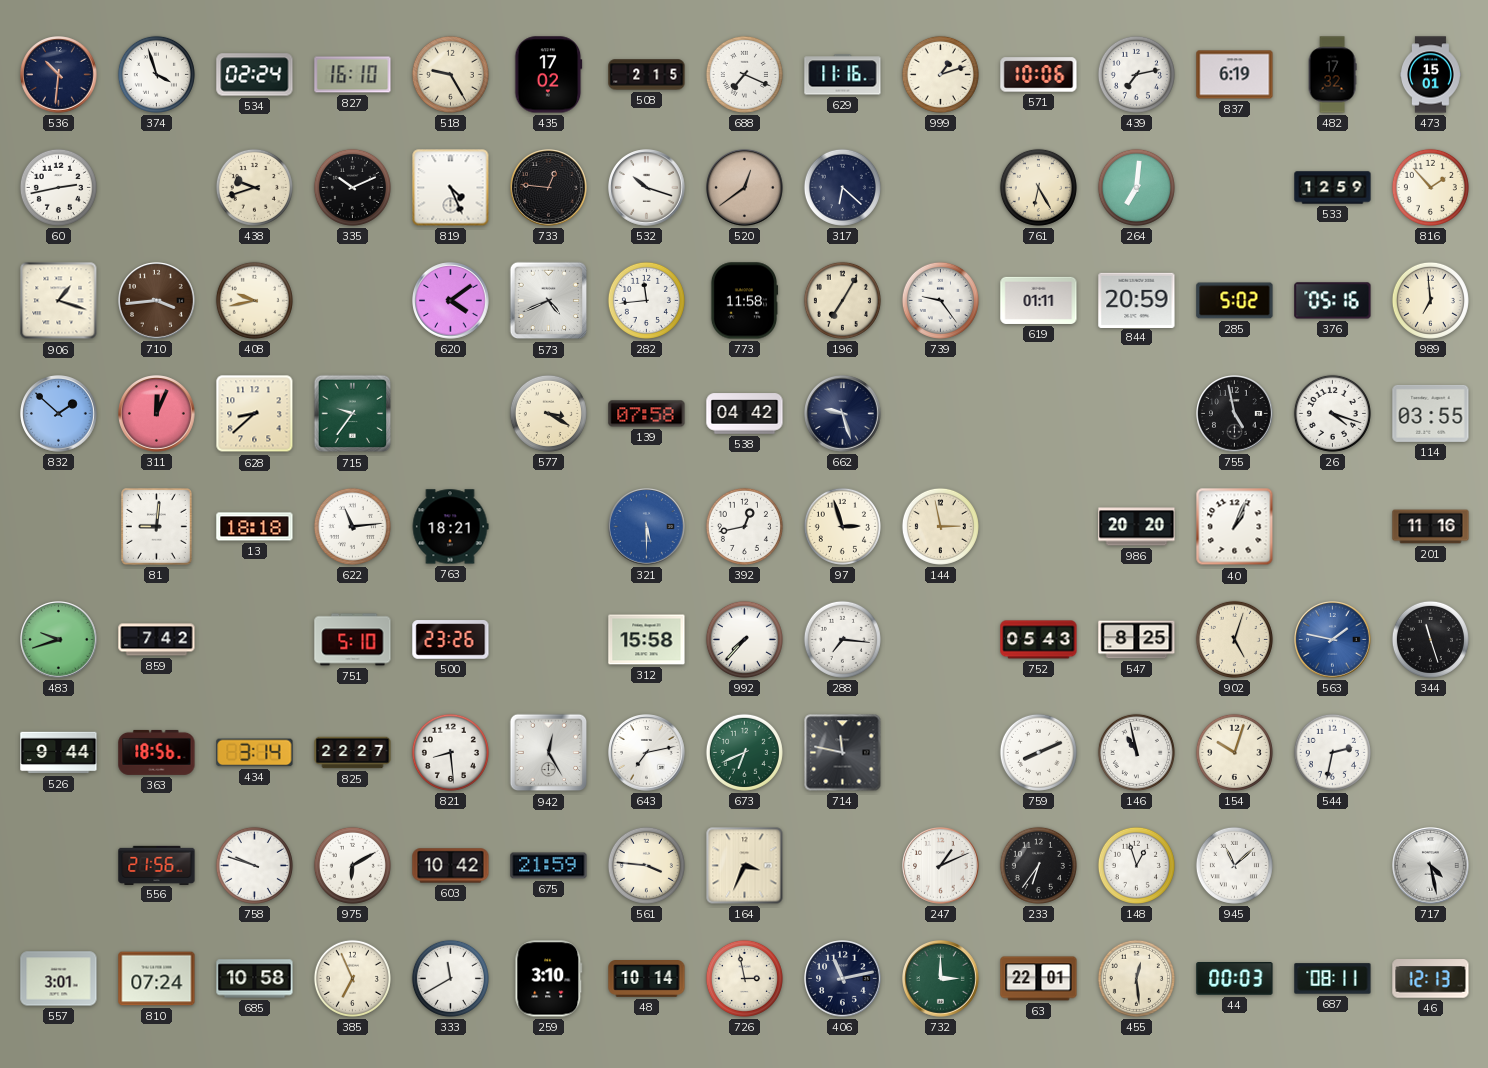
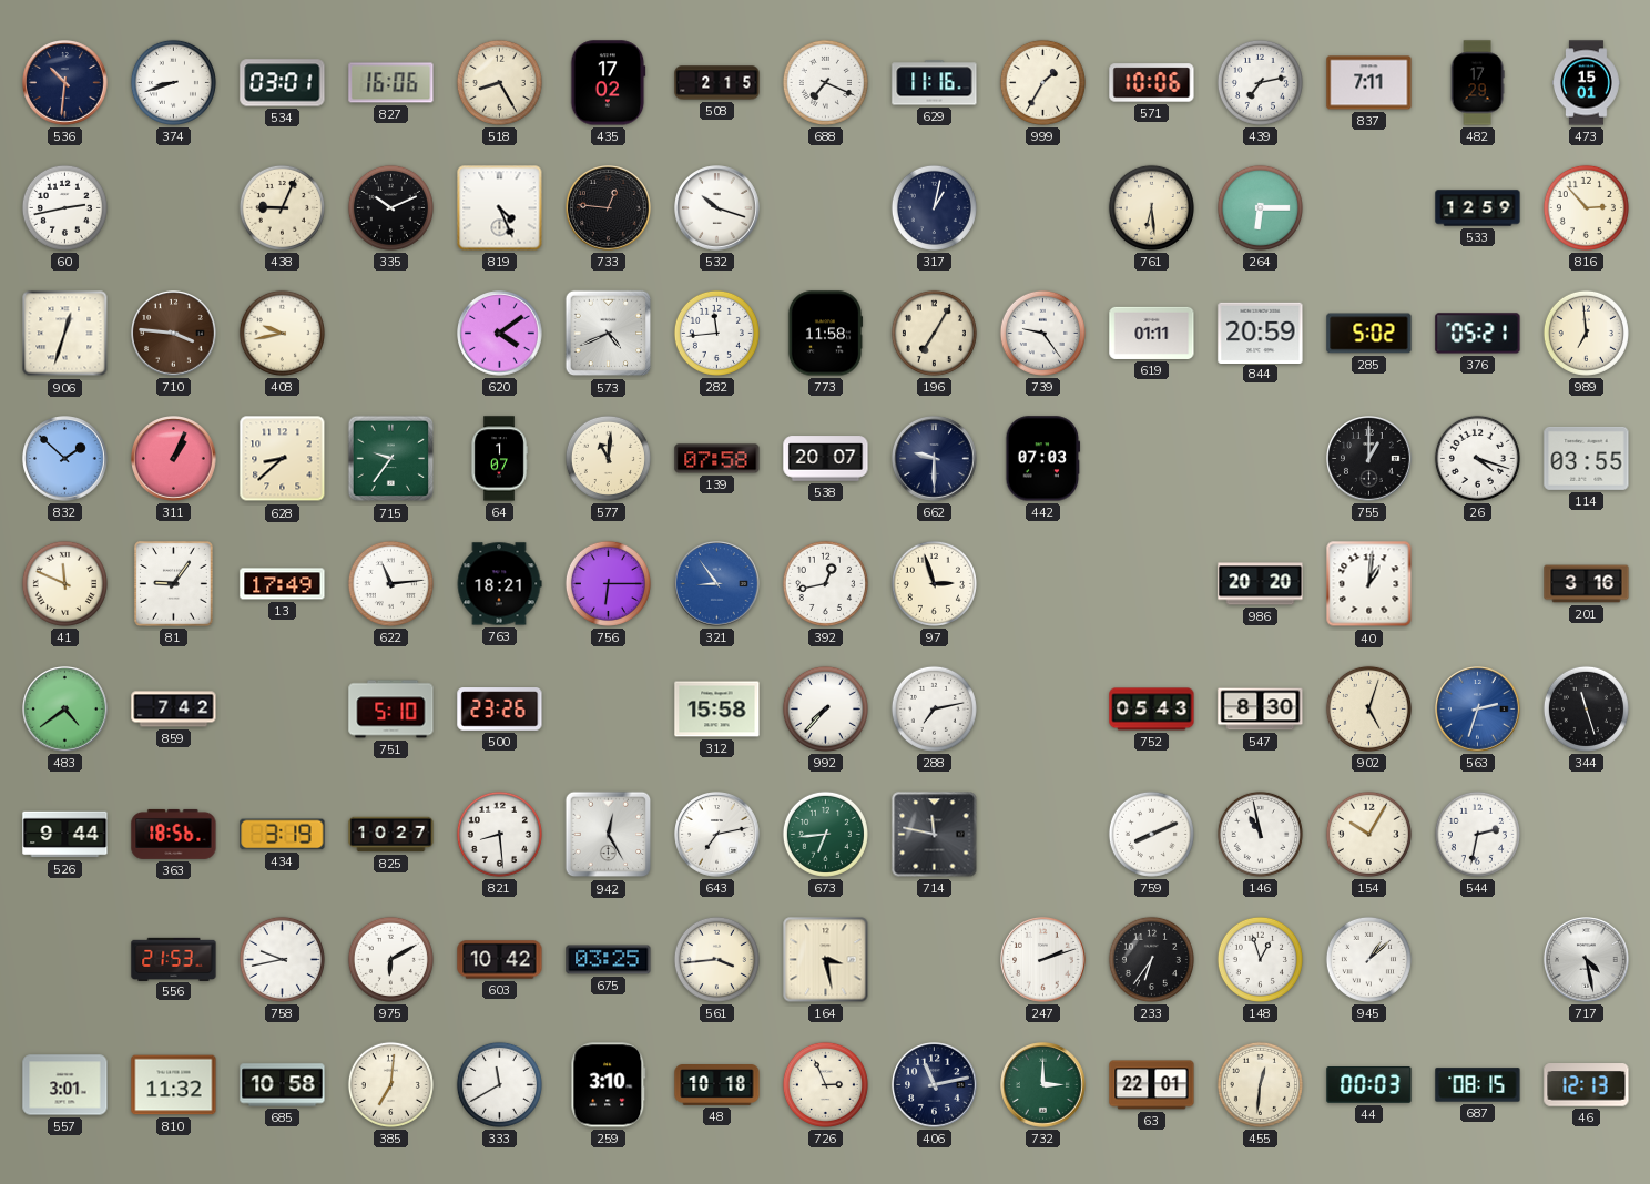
374: 3:57 -> 8:42
534: 02:24 -> 03:01
827: 16:10 -> 16:06
518: 9:25 -> 8:25
999: 1:12 -> 1:35
837: 6:19 -> 7:11
482: 17:32 -> 17:29
438: 9:42 -> 9:04
520: 12:39 -> none
317: 6:22 -> 1:02
761: 6:25 -> 6:29
264: 7:01 -> 6:15
816: 1:53 -> 2:53
906: 1:18 -> 12:33
710: 3:44 -> 3:46
376: 05:16 -> 05:21
311: 12:04 -> 1:04
64: none -> 1:07
577: 3:20 -> 11:01
538: 04:42 -> 20:07
662: 9:27 -> 9:30
442: none -> 07:03
755: 4:58 -> 1:00
41: none -> 11:49
81: 9:01 -> 9:06
13: 18:18 -> 17:49
756: none -> 6:15
321: 5:30 -> 8:54
144: 2:58 -> none
40: 1:04 -> 1:01
201: 11:16 -> 3:16
483: 9:42 -> 4:39
288: 7:16 -> 7:13
547: 8:25 -> 8:30
563: 1:47 -> 2:33
434: 3:14 -> 3:19
825: 22:27 -> 10:27
673: 6:41 -> 6:44
154: 10:03 -> 10:05
556: 21:56 -> 21:53
758: 9:48 -> 9:43
675: 21:59 -> 03:25
561: 3:46 -> 3:44
164: 3:34 -> 3:28
247: 1:11 -> 2:12
945: 11:08 -> 1:08
810: 07:24 -> 11:32
385: 6:56 -> 7:01
48: 10:14 -> 10:18
726: 2:58 -> 2:56
455: 12:29 -> 12:31
687: 08:11 -> 08:15
